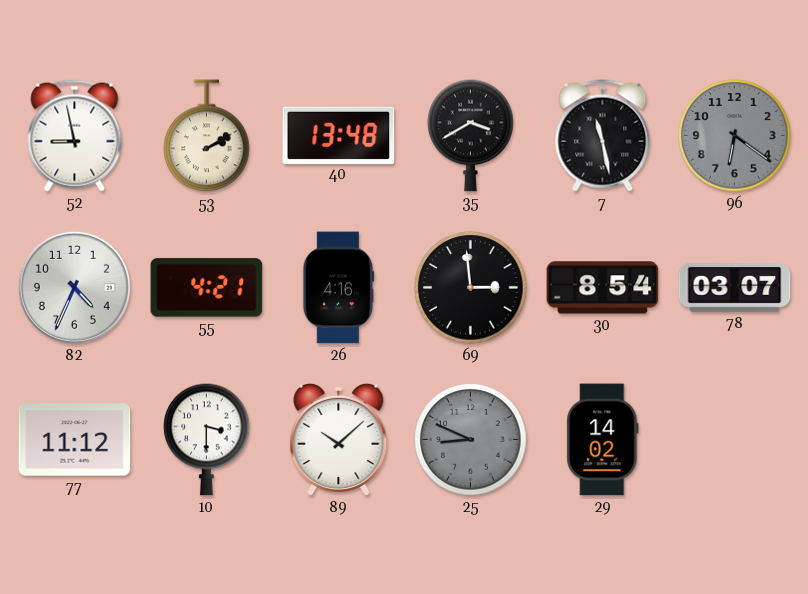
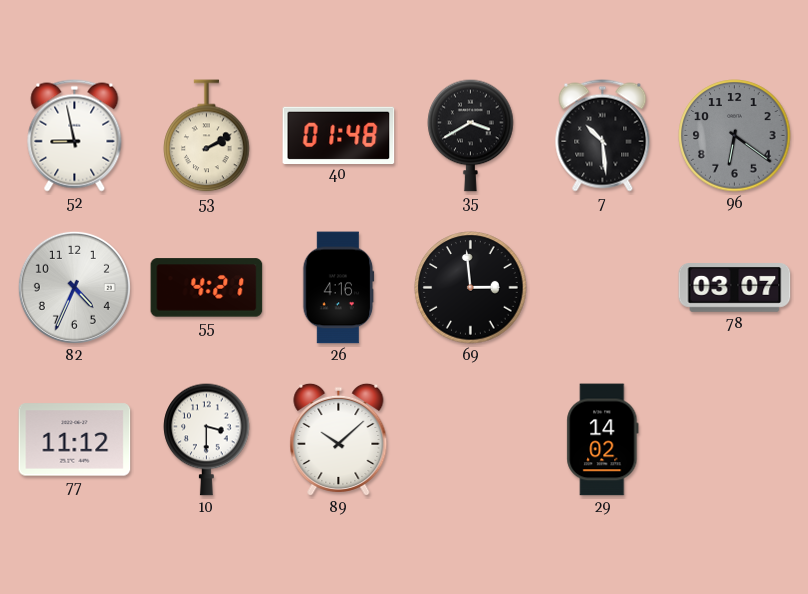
40: 13:48 -> 01:48
7: 11:28 -> 10:29
30: 8:54 -> none
25: 8:49 -> none
